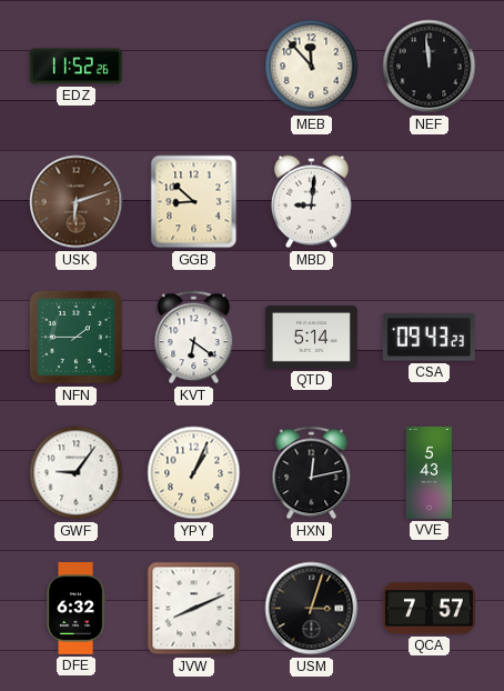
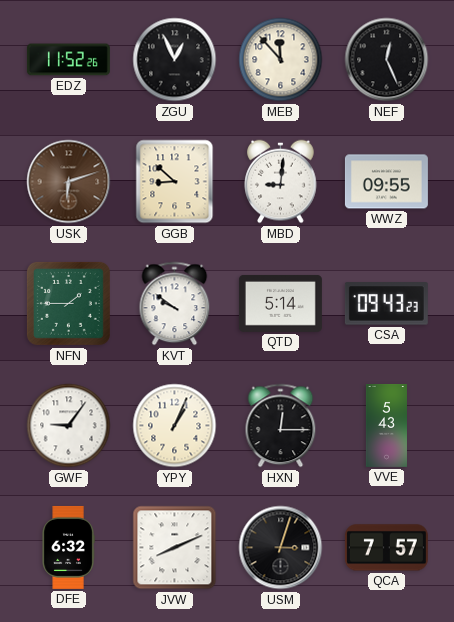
ZGU: none -> 12:56
NEF: 11:59 -> 12:26
WWZ: none -> 09:55
KVT: 6:21 -> 9:51
HXN: 12:13 -> 12:15
